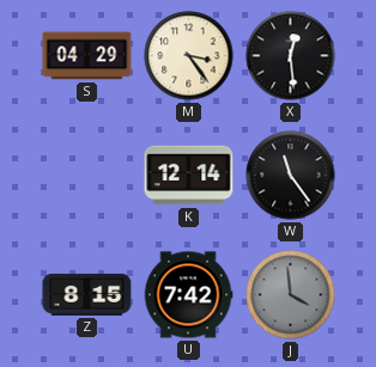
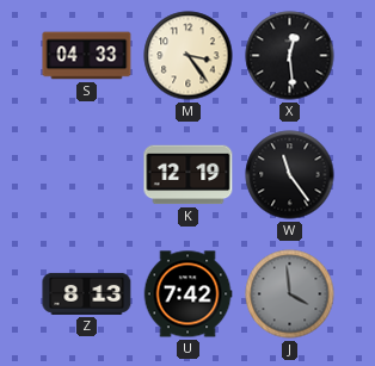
S: 04:29 -> 04:33
K: 12:14 -> 12:19
Z: 8:15 -> 8:13
